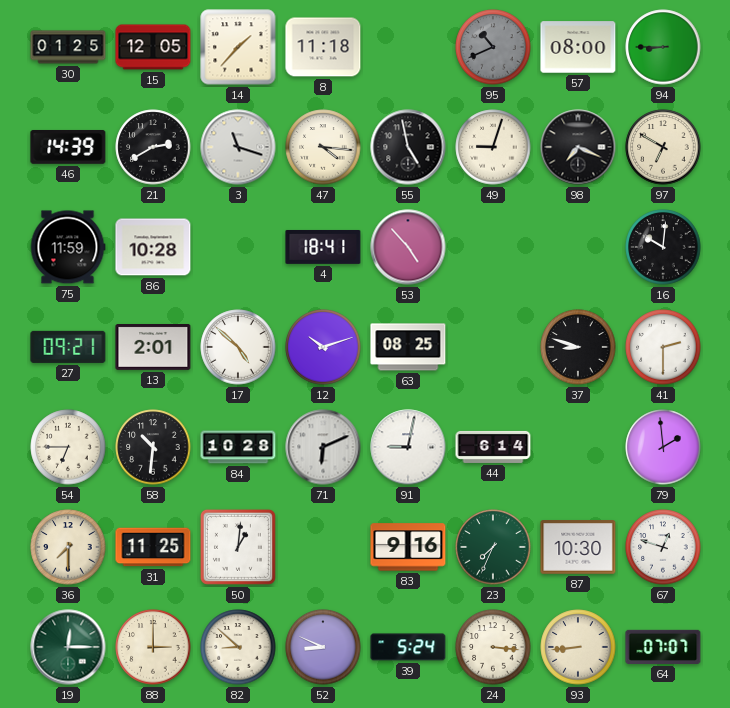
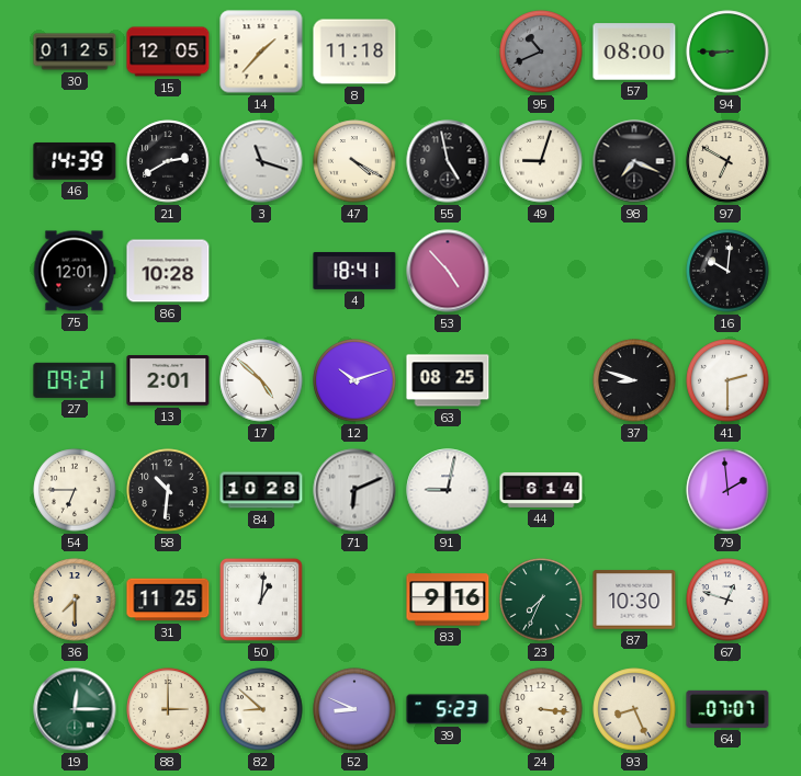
47: 4:16 -> 4:20
75: 11:59 -> 12:01
39: 5:24 -> 5:23
93: 8:44 -> 8:26
